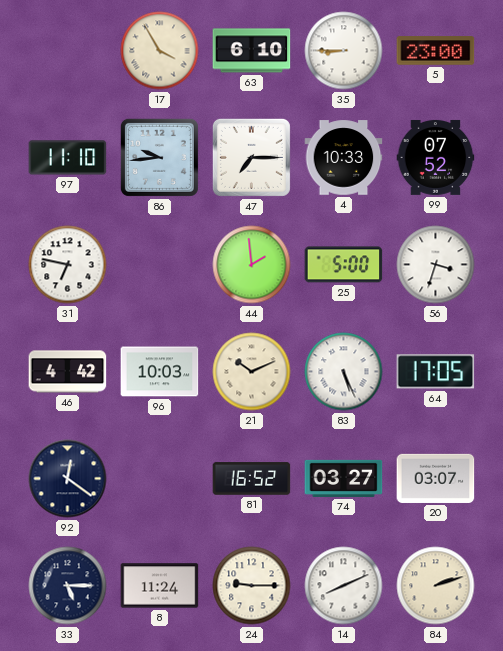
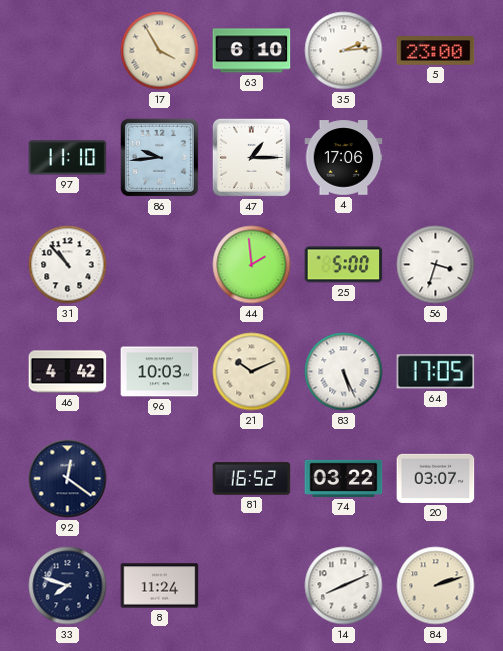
35: 8:45 -> 2:14
47: 7:15 -> 1:15
4: 10:33 -> 17:06
99: 07:52 -> none
31: 6:47 -> 10:53
74: 03:27 -> 03:22
33: 5:15 -> 7:48
24: 9:15 -> none
